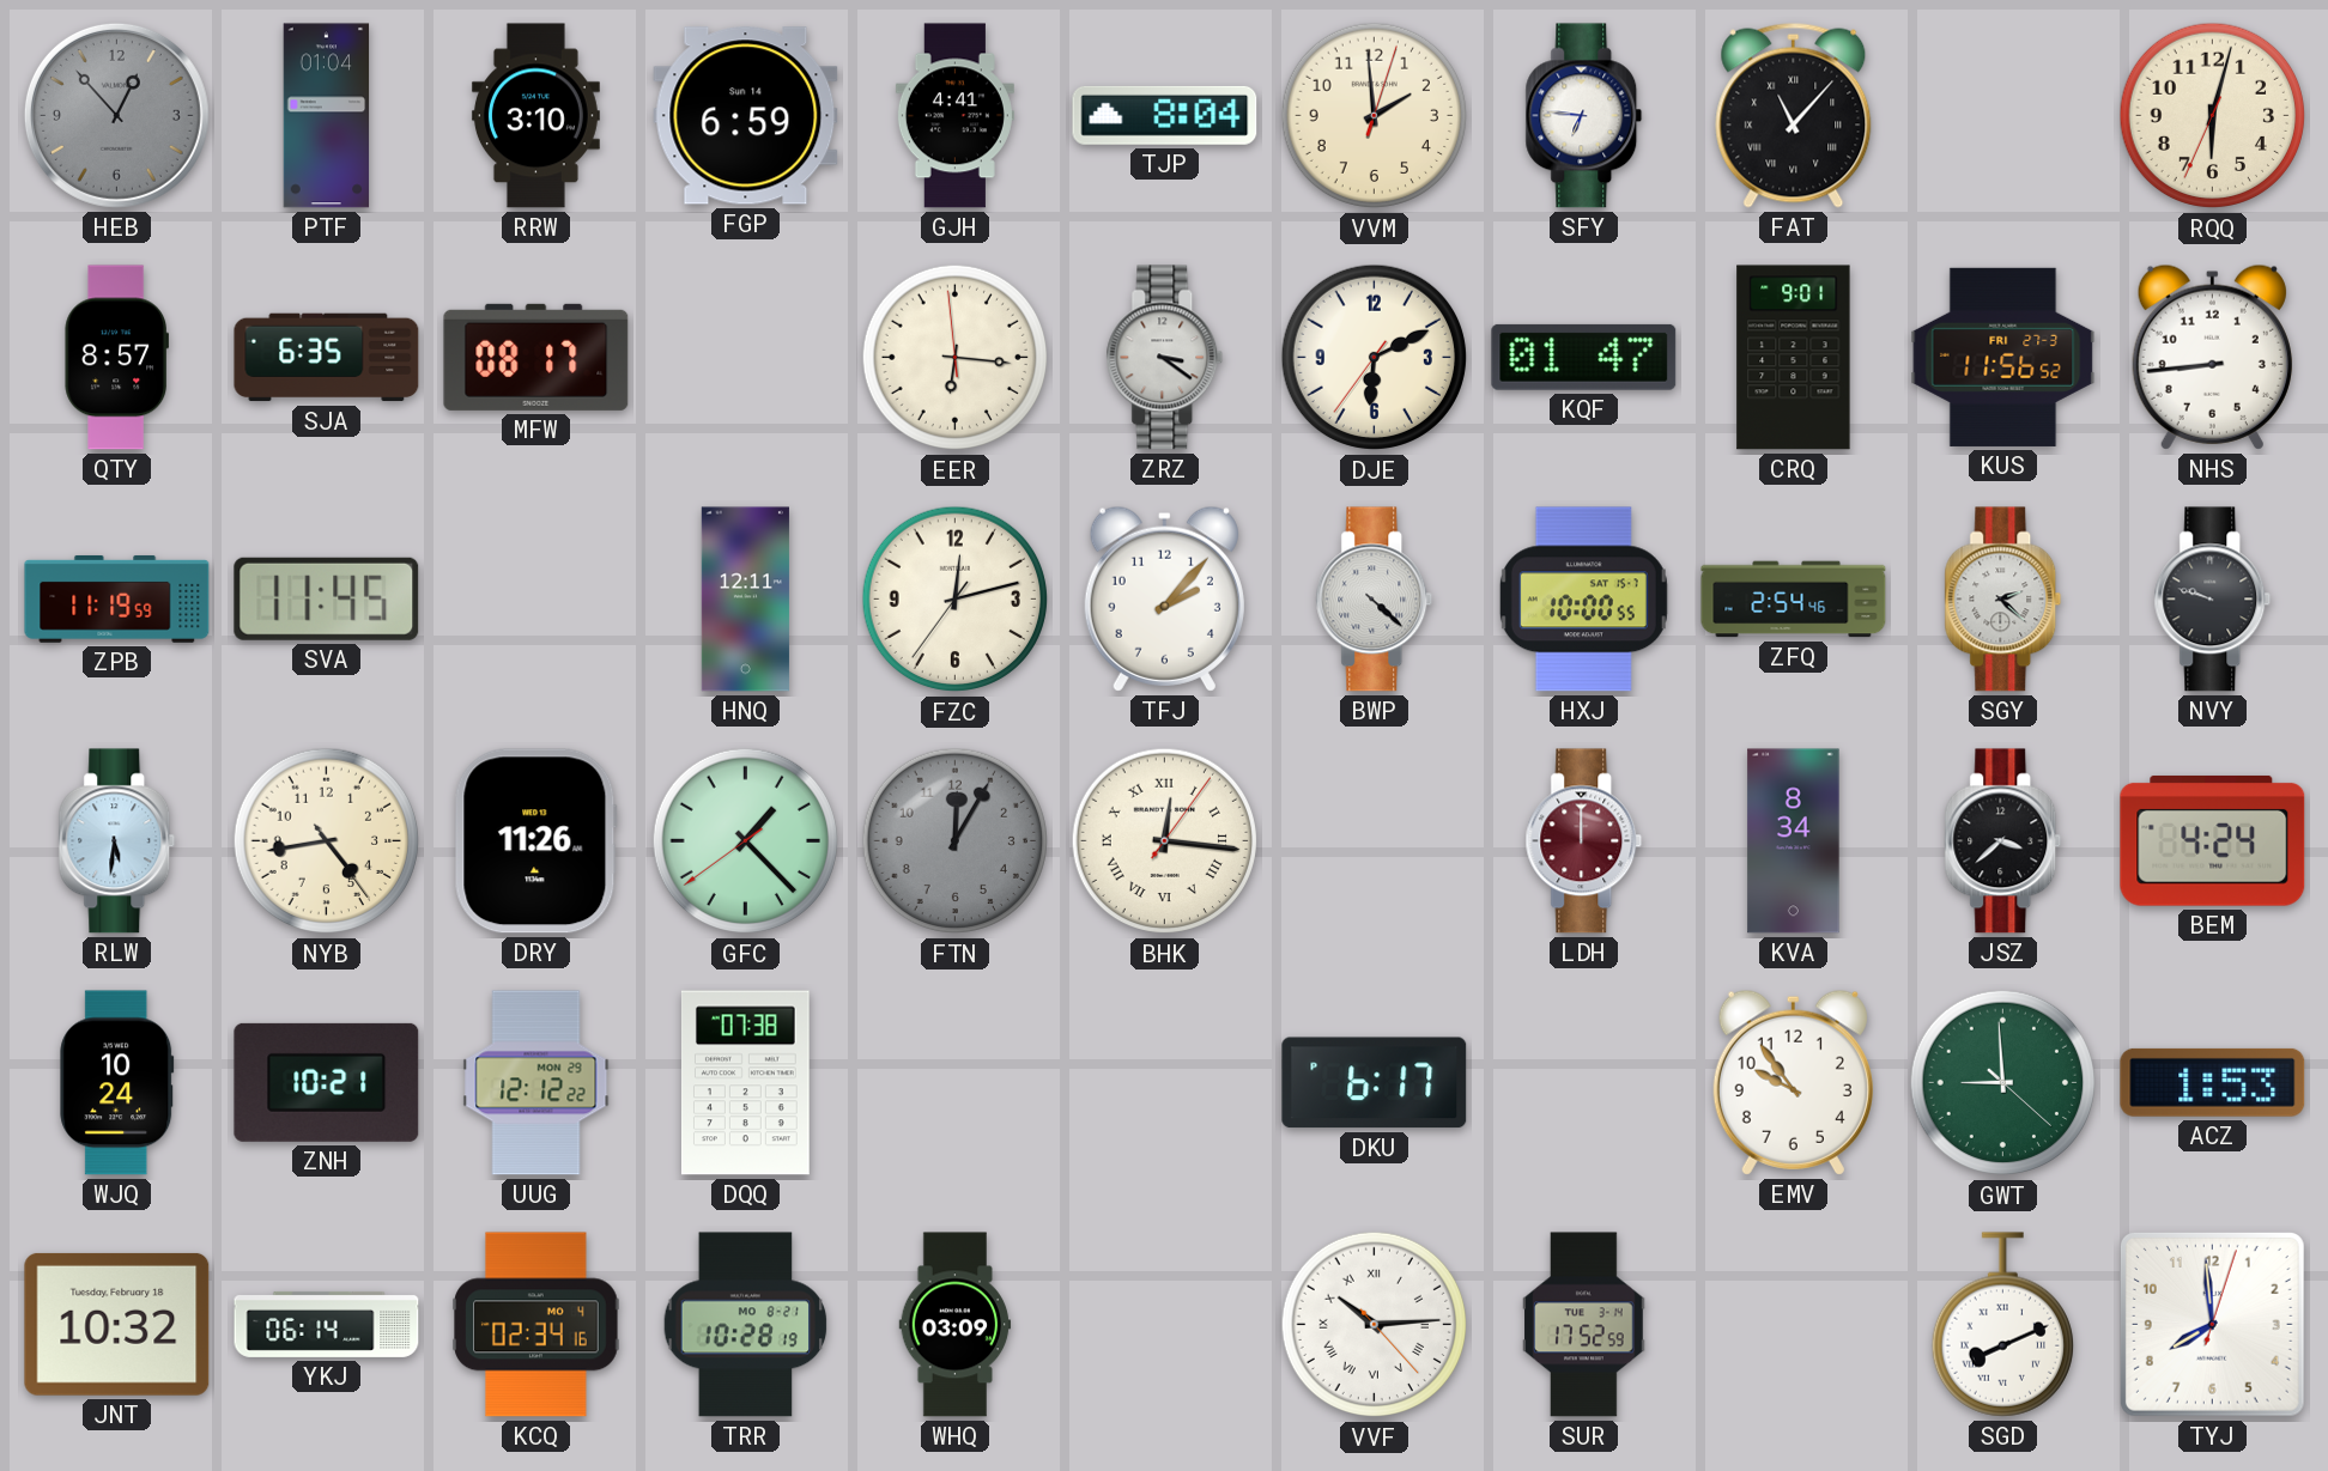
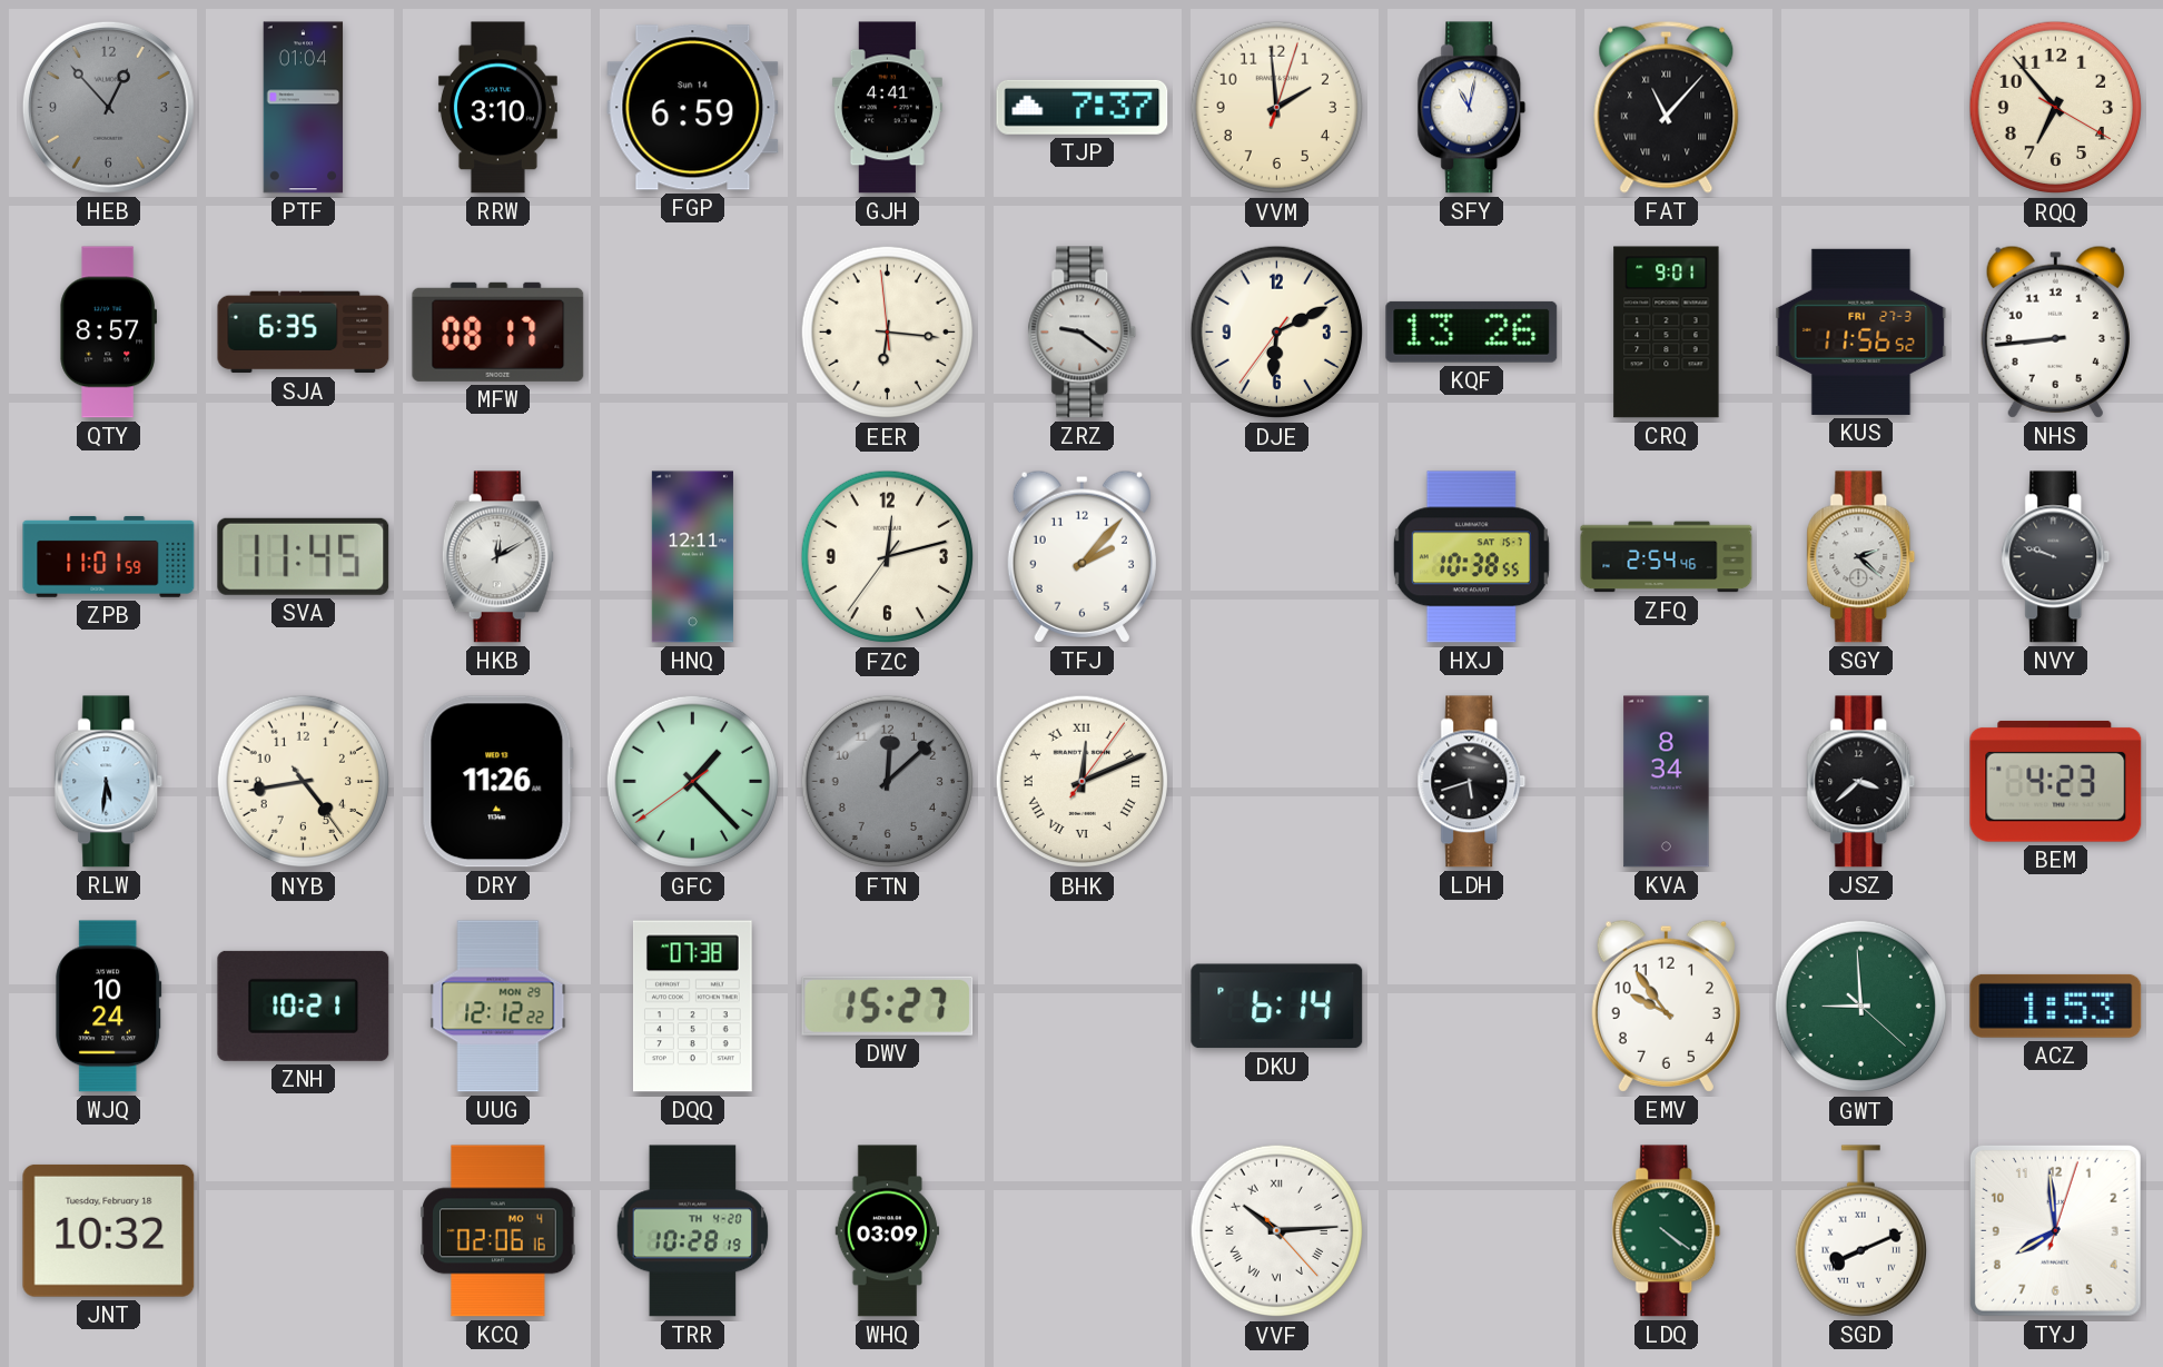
TJP: 8:04 -> 7:37
SFY: 6:46 -> 11:02
RQQ: 6:02 -> 6:53
ZRZ: 3:21 -> 9:21
KQF: 01:47 -> 13:26
ZPB: 11:19 -> 11:01
HKB: none -> 12:10
BWP: 4:22 -> none
HXJ: 10:00 -> 10:38
FTN: 12:05 -> 12:08
BHK: 12:16 -> 12:11
LDH: 12:00 -> 5:42
LDH dial: burgundy -> black
BEM: 4:24 -> 4:23
DWV: none -> 15:27
DKU: 6:17 -> 6:14
YKJ: 06:14 -> none
KCQ: 02:34 -> 02:06
TRR date: MO 8-21 -> TH 4-20
SUR: 17:52 -> none
LDQ: none -> 4:21
